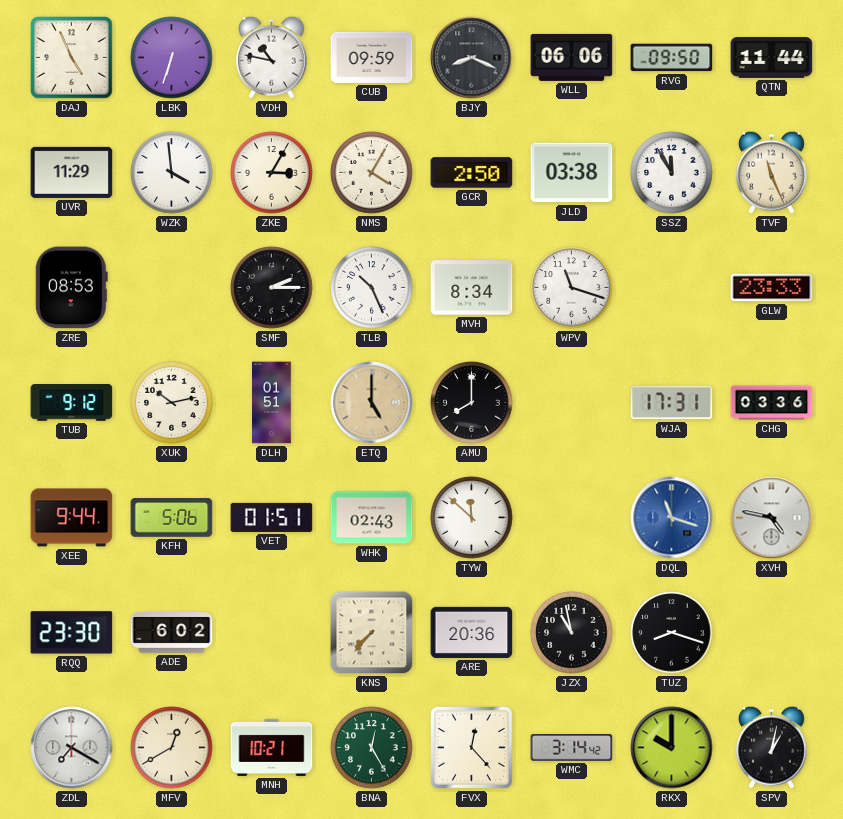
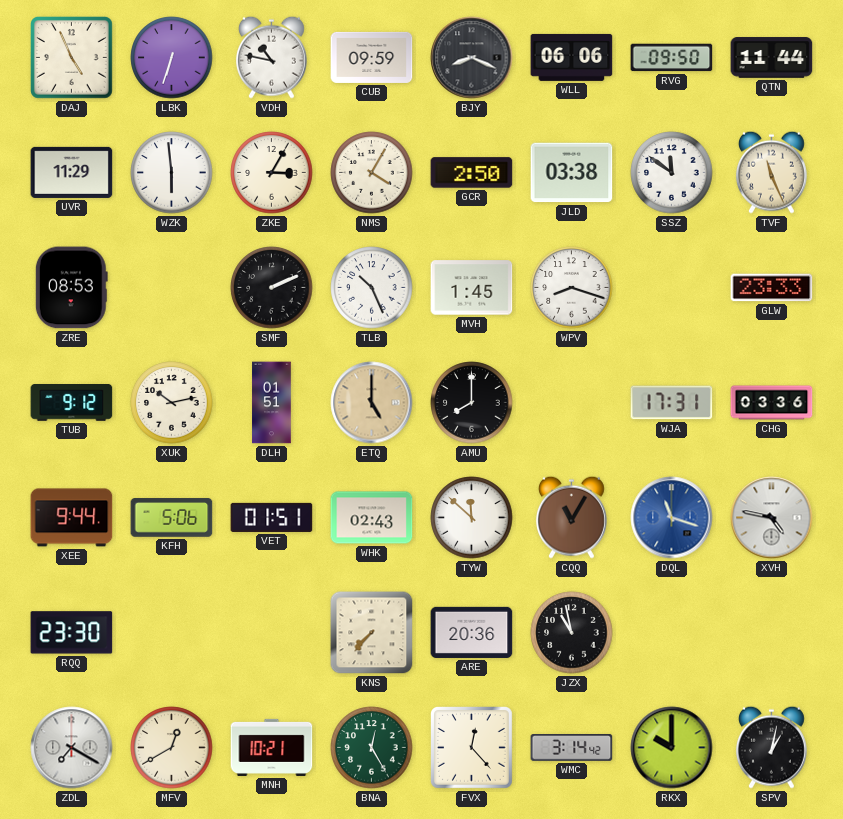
WZK: 3:59 -> 5:59
SSZ: 11:55 -> 11:51
SMF: 2:15 -> 2:11
MVH: 8:34 -> 1:45
WPV: 11:18 -> 8:18
CQQ: none -> 11:05
ADE: 6:02 -> none
TUZ: 8:18 -> none
